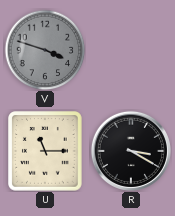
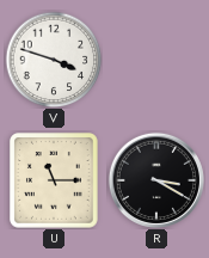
V dial: grey -> white
